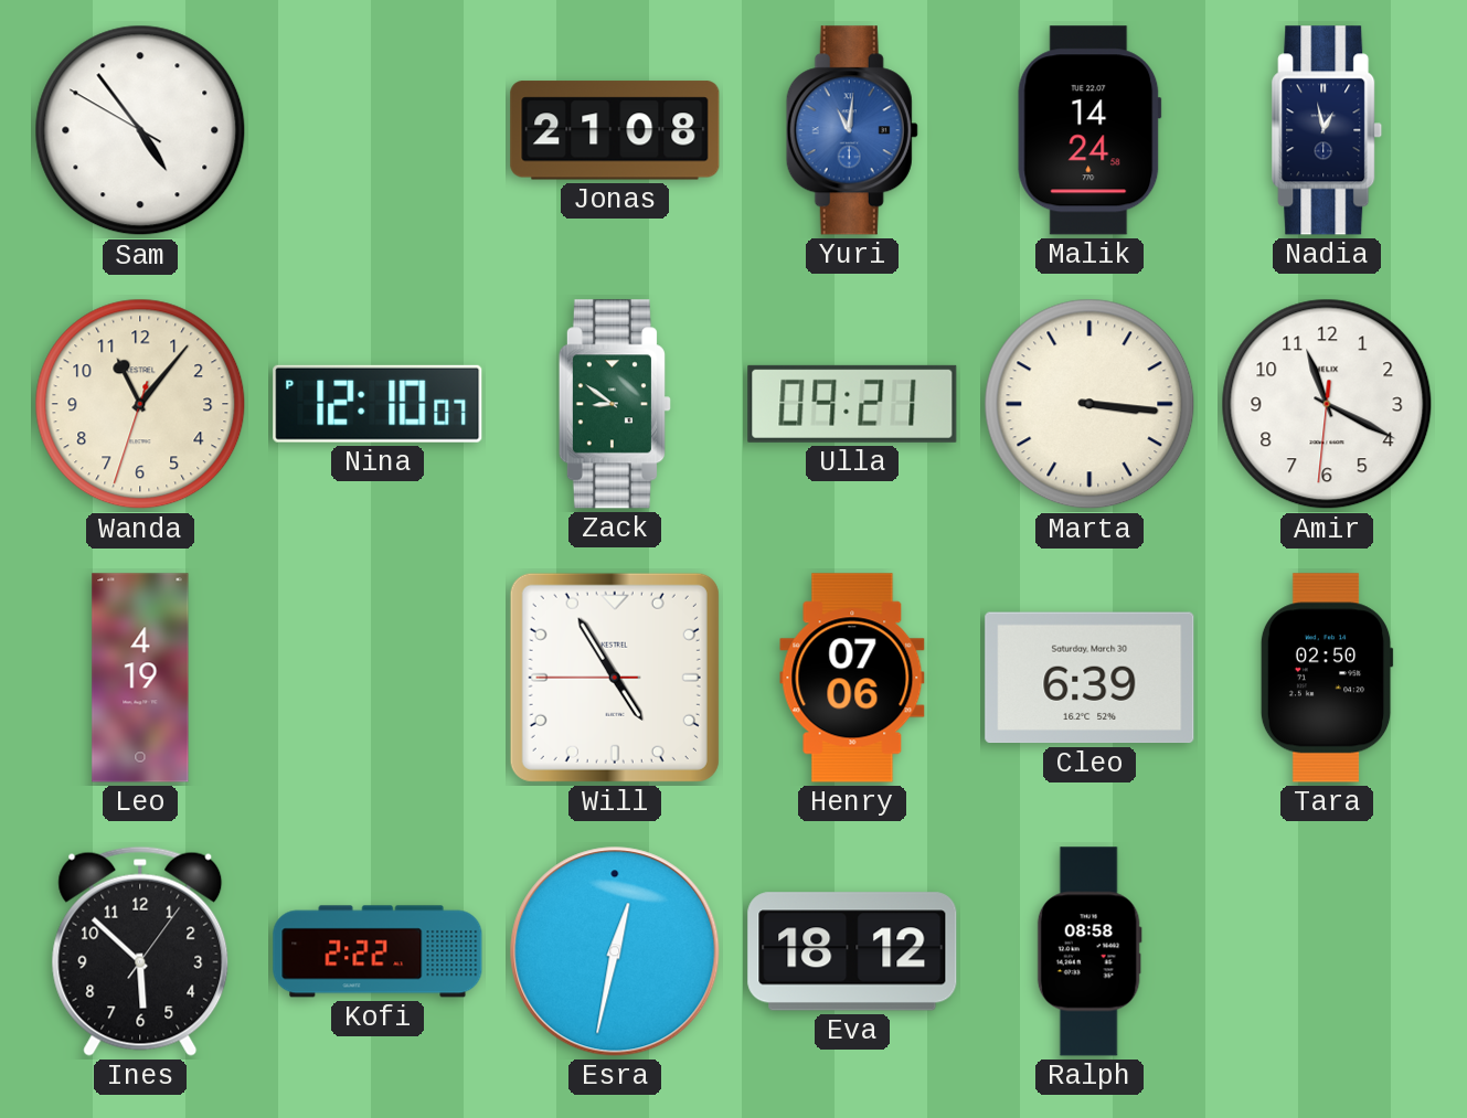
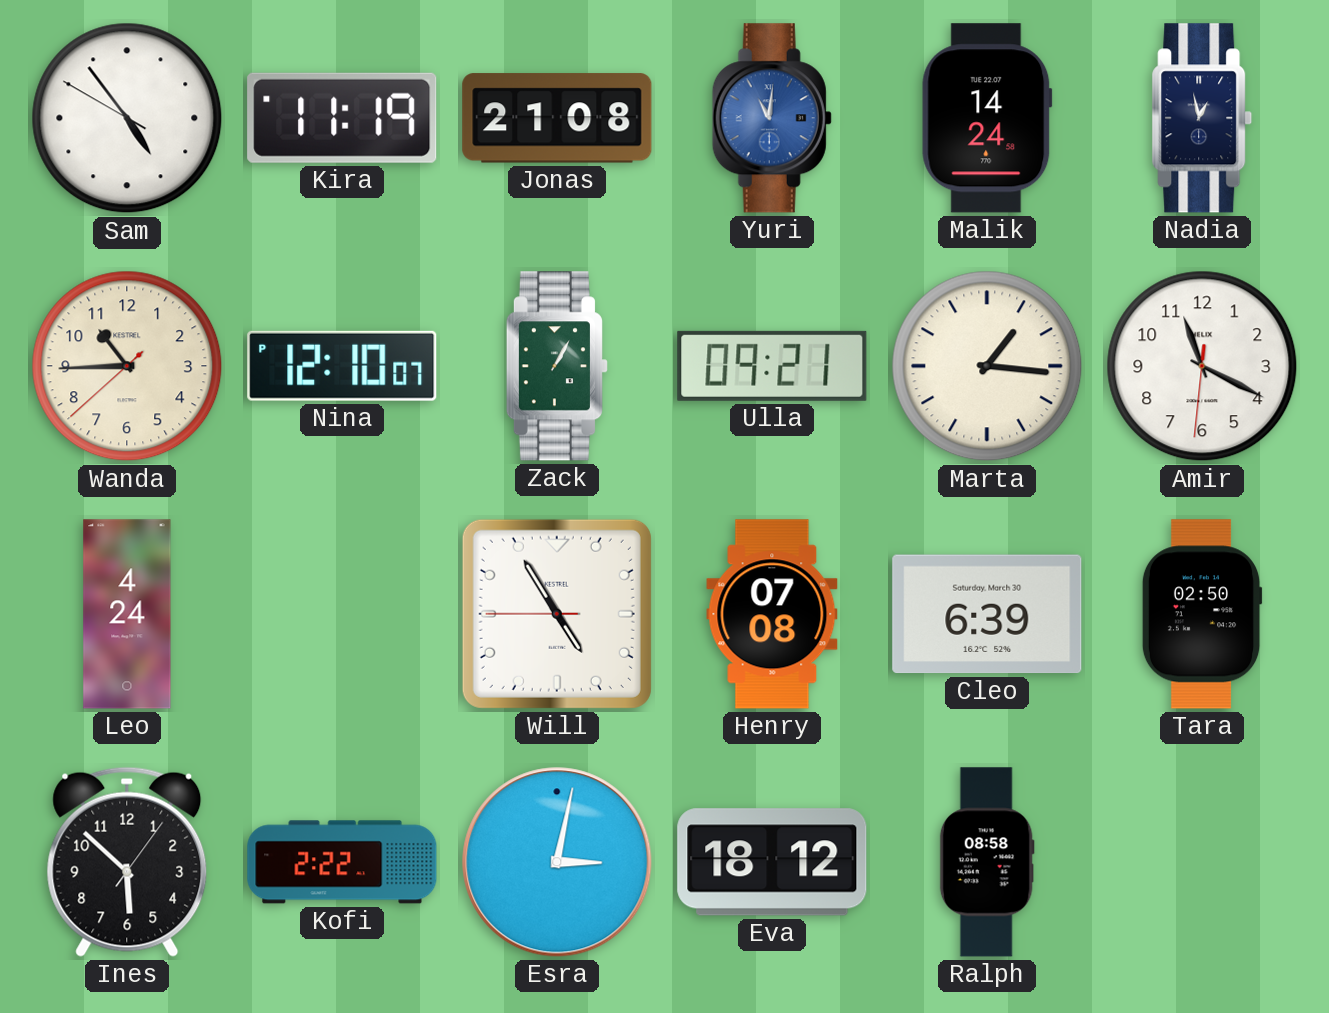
Kira: none -> 11:19
Wanda: 11:06 -> 10:44
Zack: 8:51 -> 1:05
Marta: 3:16 -> 1:16
Leo: 4:19 -> 4:24
Henry: 07:06 -> 07:08
Esra: 12:32 -> 3:02
